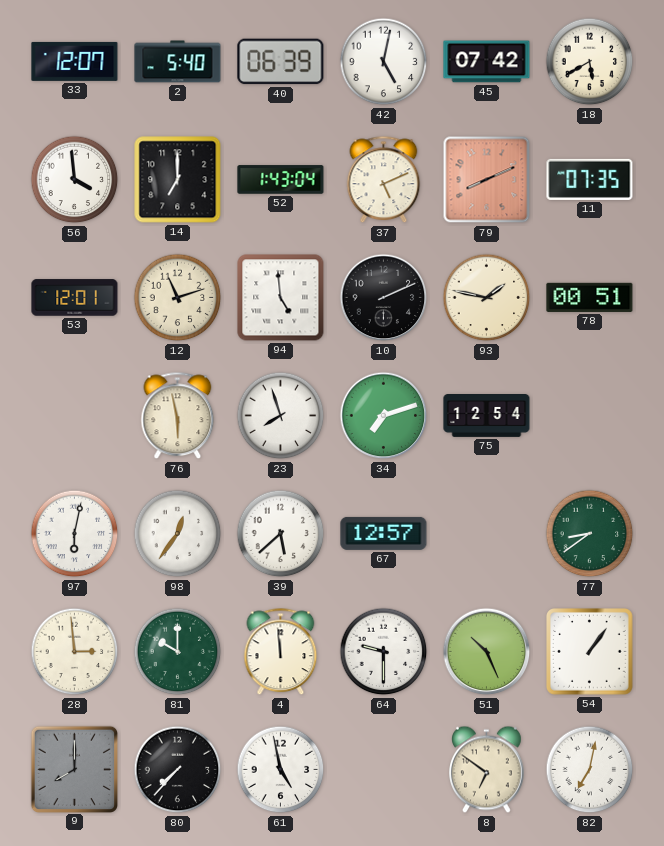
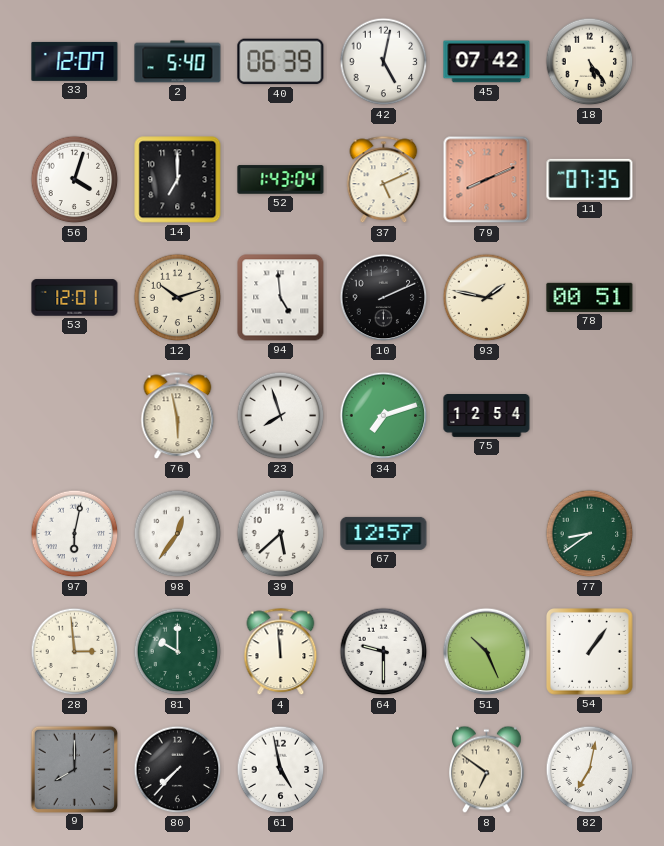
18: 5:40 -> 5:24
56: 3:59 -> 4:03
12: 11:12 -> 10:12
